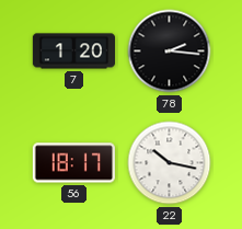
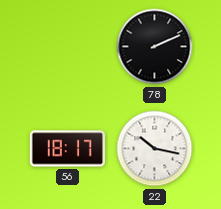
7: 1:20 -> none
78: 2:16 -> 2:11
